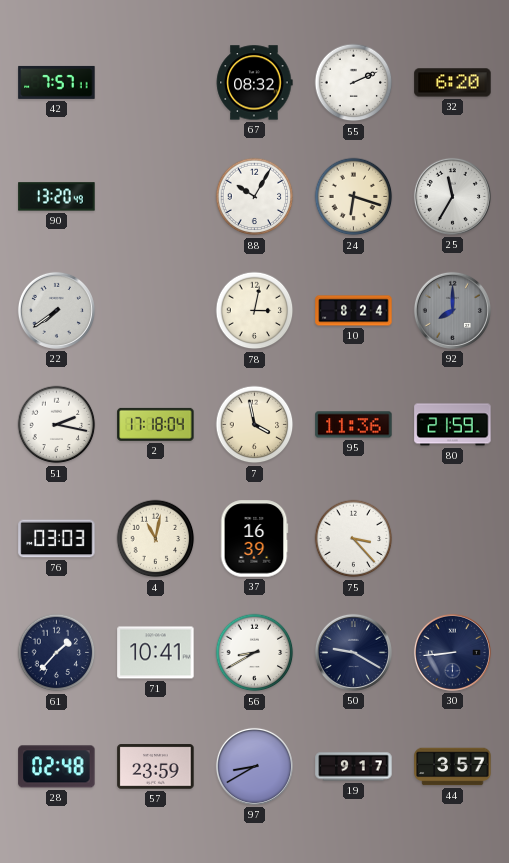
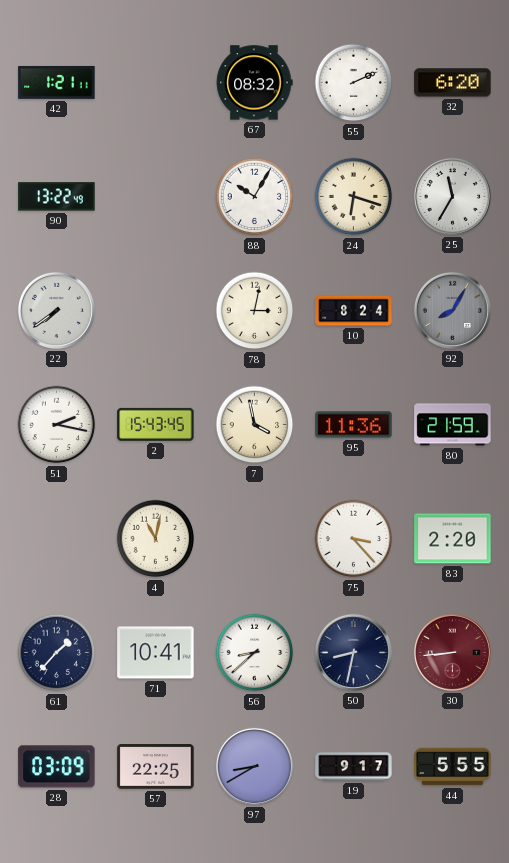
42: 7:57 -> 1:21
90: 13:20 -> 13:22
92: 8:00 -> 8:05
2: 17:18 -> 15:43
76: 03:03 -> none
37: 16:39 -> none
83: none -> 2:20
56: 8:40 -> 8:38
50: 9:20 -> 8:32
30 dial: navy -> burgundy
28: 02:48 -> 03:09
57: 23:59 -> 22:25
44: 3:57 -> 5:55
